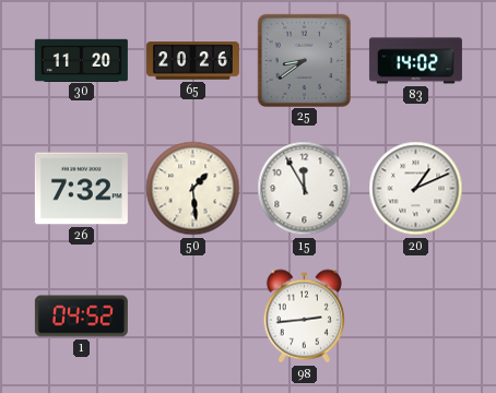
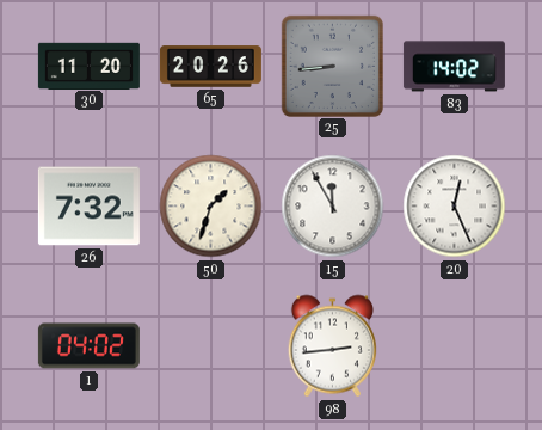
25: 8:39 -> 8:44
50: 1:29 -> 1:33
20: 1:11 -> 12:26
1: 04:52 -> 04:02
